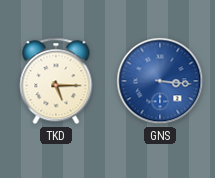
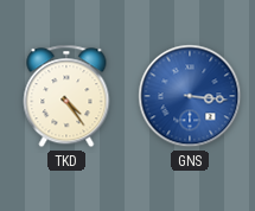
TKD: 5:15 -> 4:24
